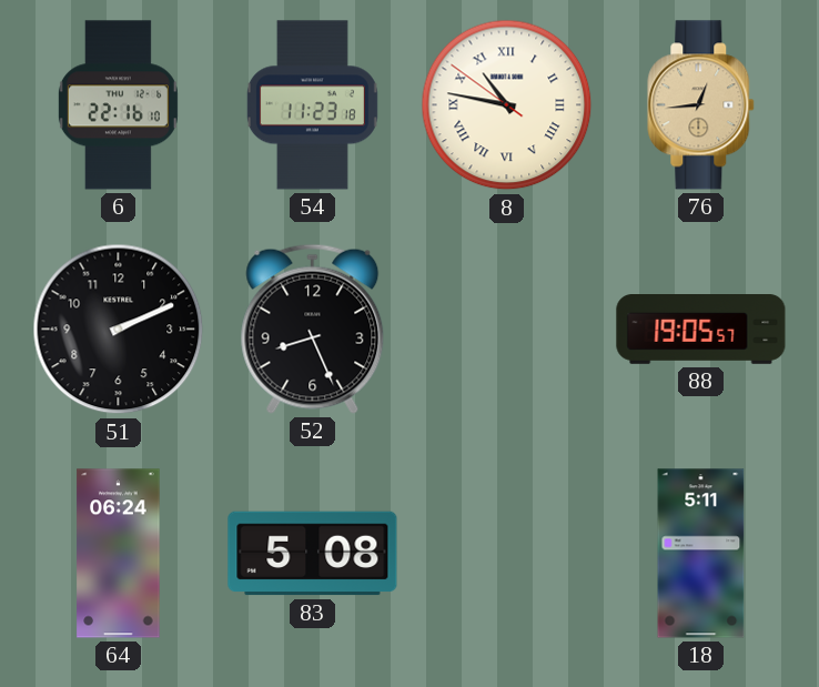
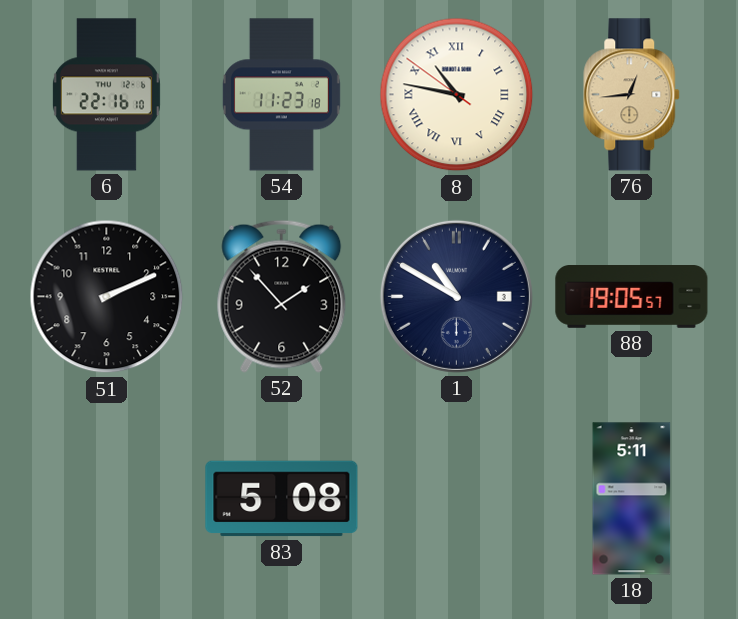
52: 8:26 -> 1:53
1: none -> 10:50
64: 06:24 -> none
